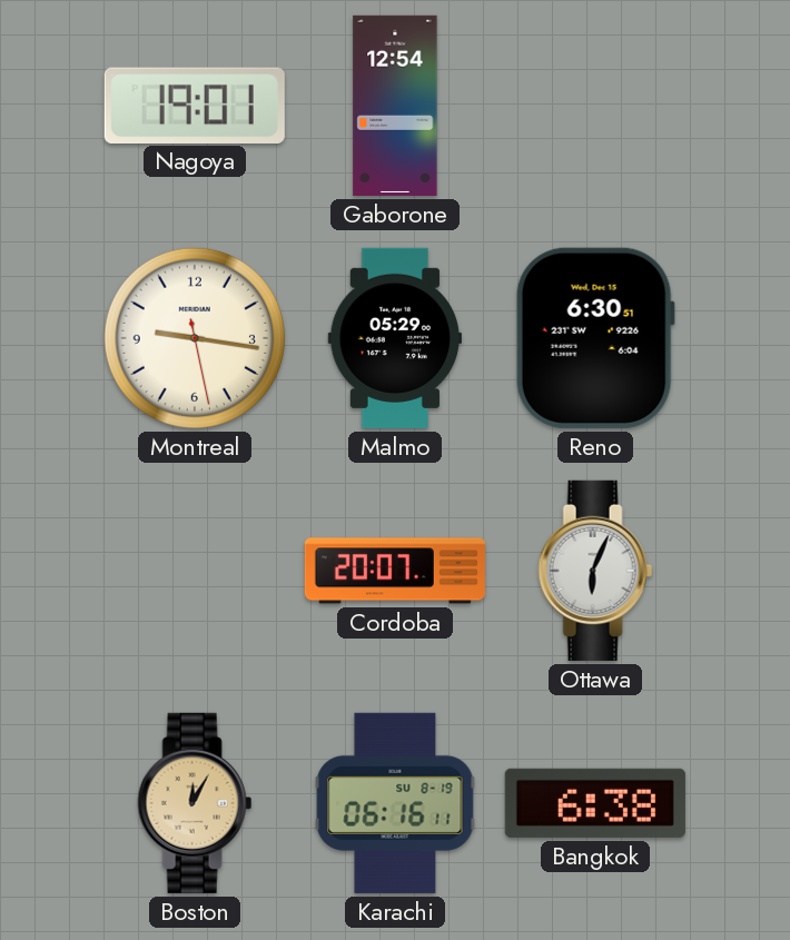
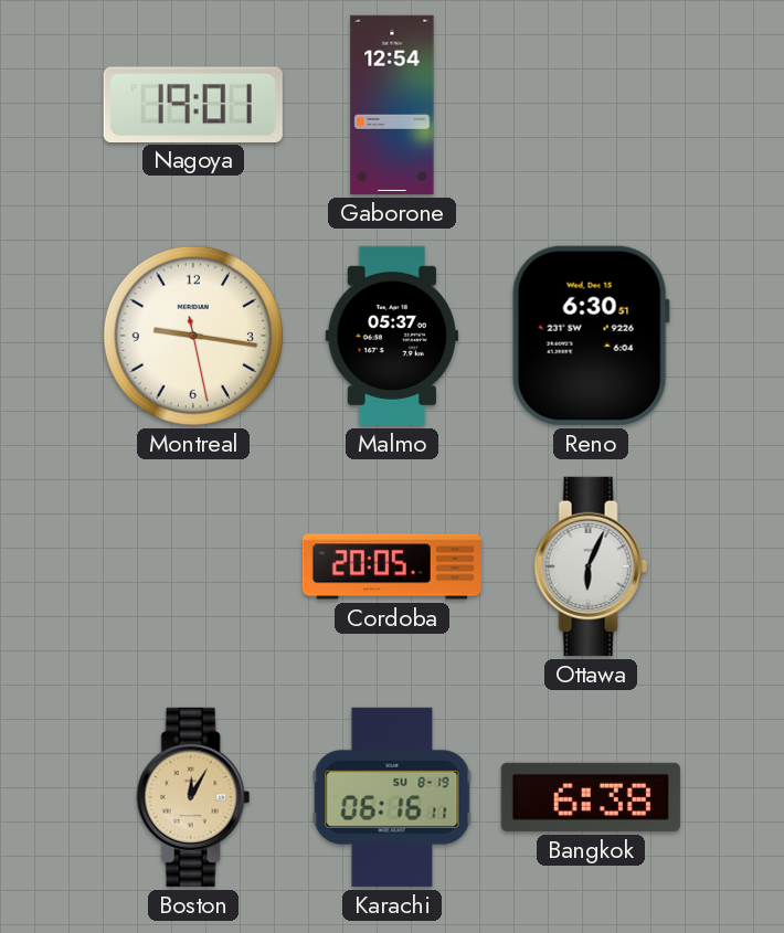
Malmo: 05:29 -> 05:37
Cordoba: 20:07 -> 20:05
